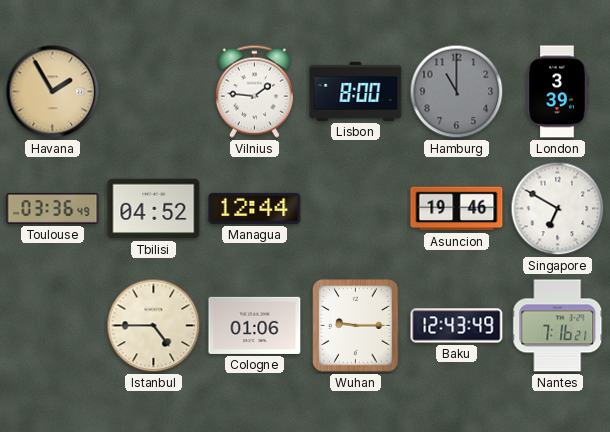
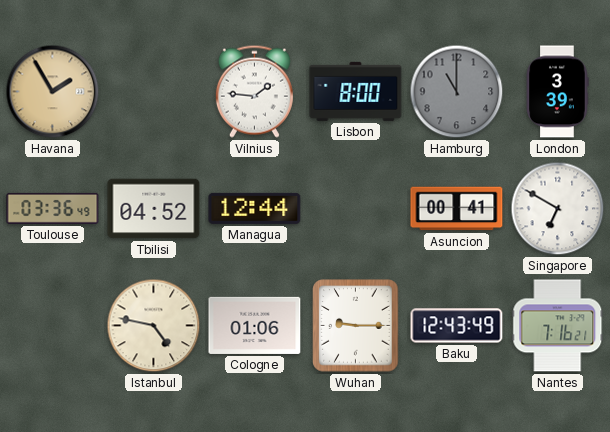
Asuncion: 19:46 -> 00:41
Istanbul: 4:45 -> 4:47
